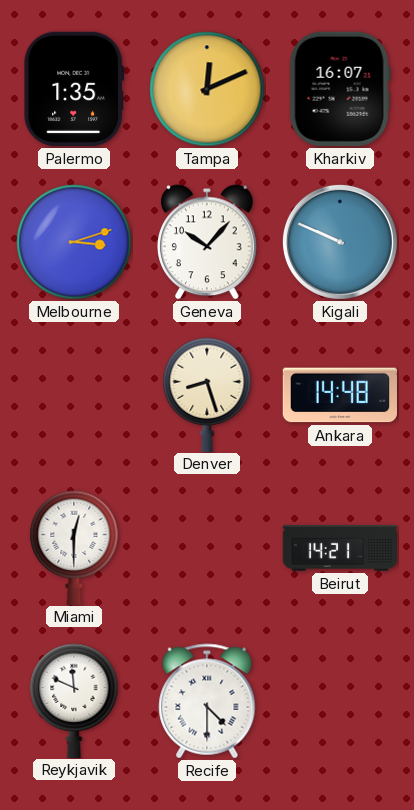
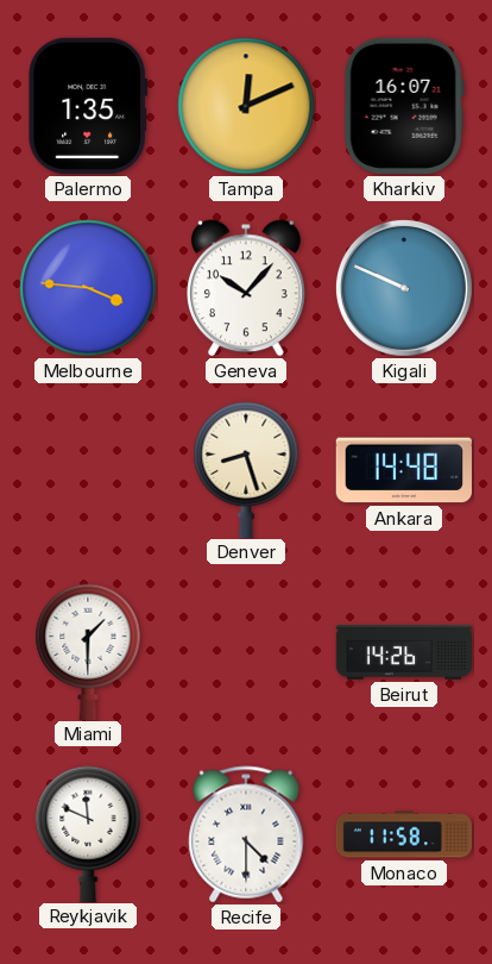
Melbourne: 3:12 -> 3:46
Miami: 12:30 -> 1:30
Beirut: 14:21 -> 14:26
Monaco: none -> 11:58
